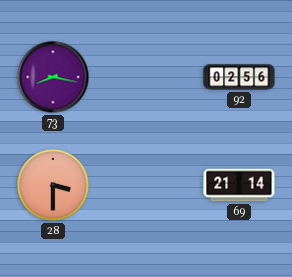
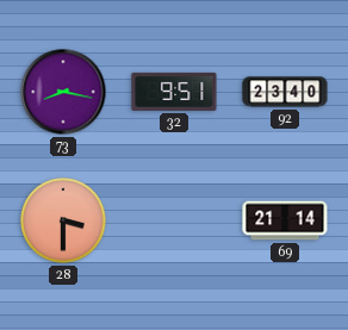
32: none -> 9:51
92: 02:56 -> 23:40
